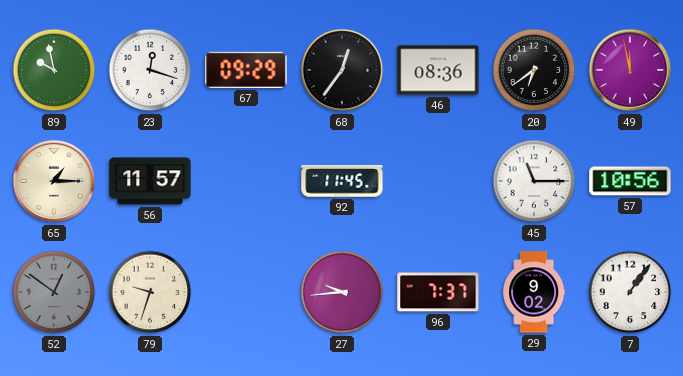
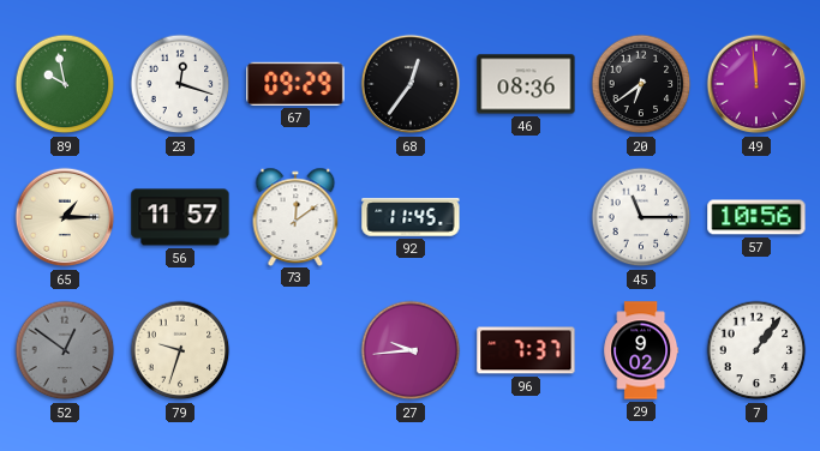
49: 11:58 -> 11:59
73: none -> 12:09
